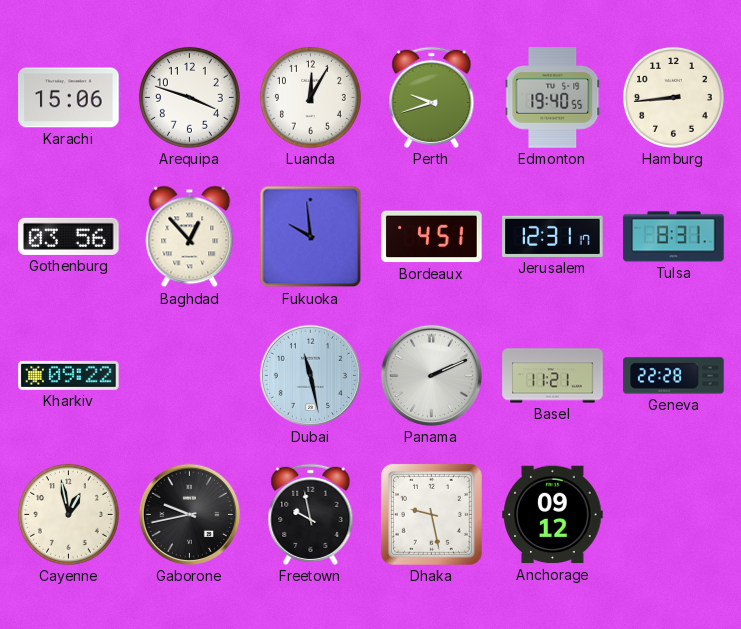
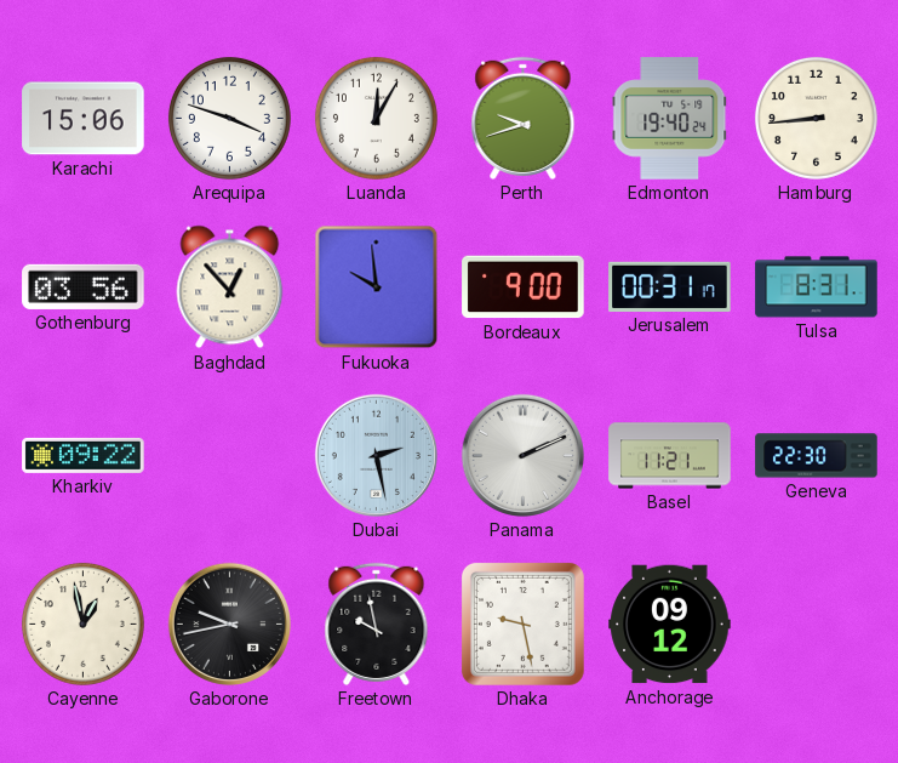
Edmonton: 19:40:55 -> 19:40:24
Bordeaux: 4:51 -> 9:00
Jerusalem: 12:31 -> 00:31
Dubai: 11:28 -> 2:28
Geneva: 22:28 -> 22:30
